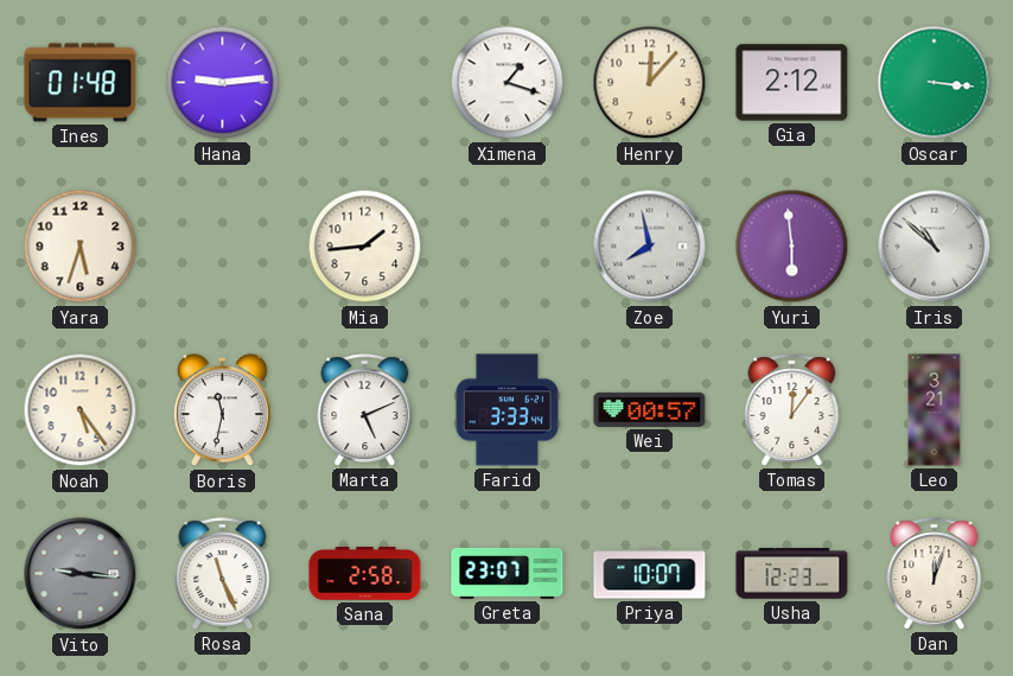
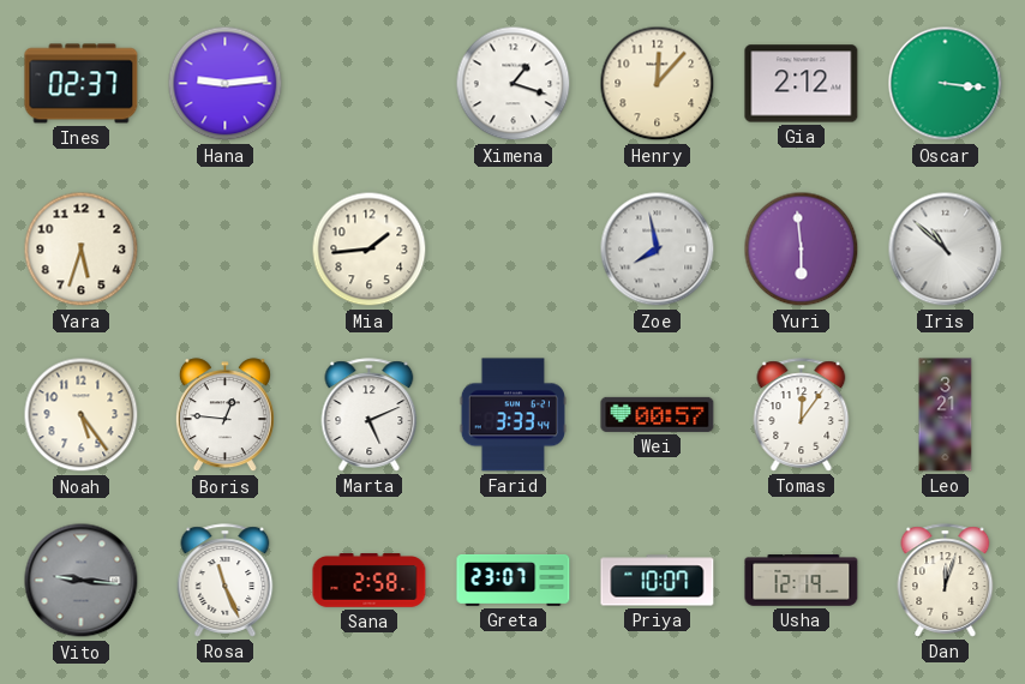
Ines: 01:48 -> 02:37
Boris: 11:32 -> 12:46
Usha: 12:23 -> 12:19
